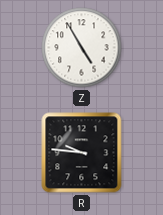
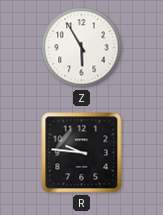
Z: 4:55 -> 5:55
